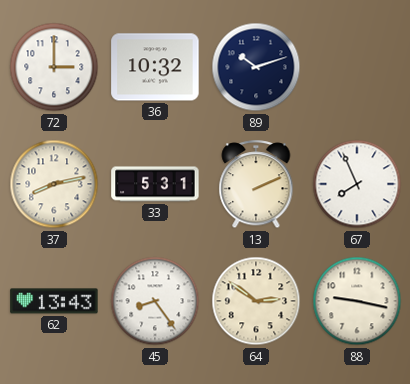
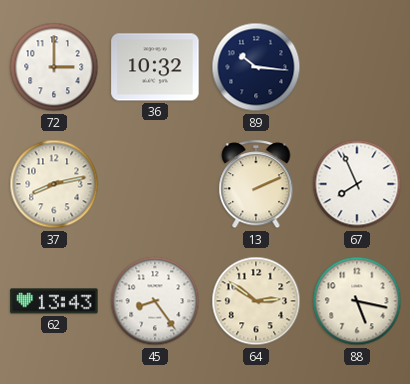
89: 10:12 -> 10:16
33: 5:31 -> none
88: 9:17 -> 5:17
